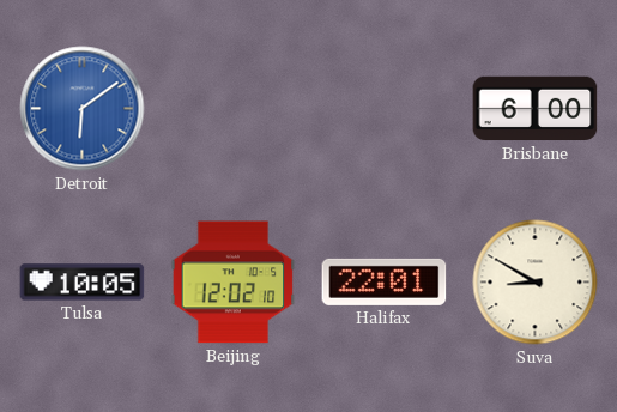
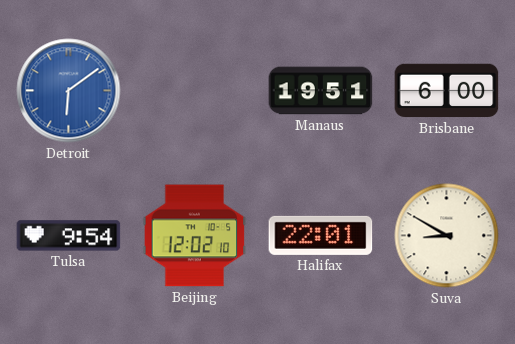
Manaus: none -> 19:51
Tulsa: 10:05 -> 9:54
